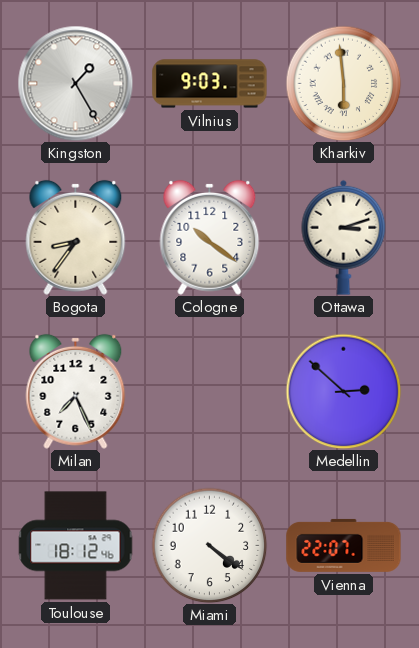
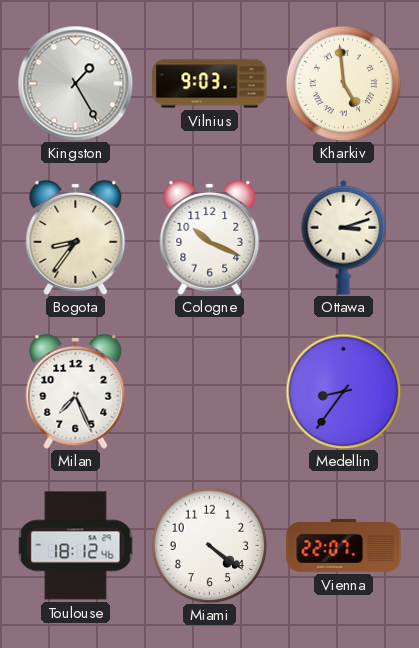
Kharkiv: 5:59 -> 4:59
Cologne: 10:21 -> 10:19
Medellin: 2:52 -> 8:36
